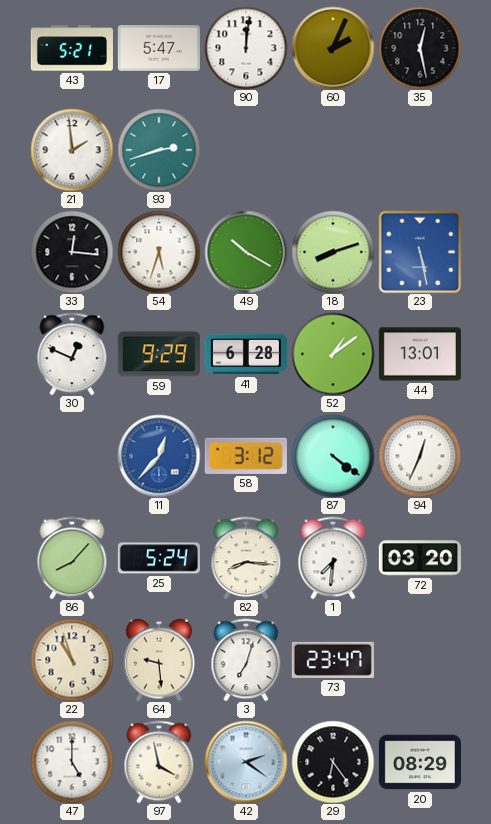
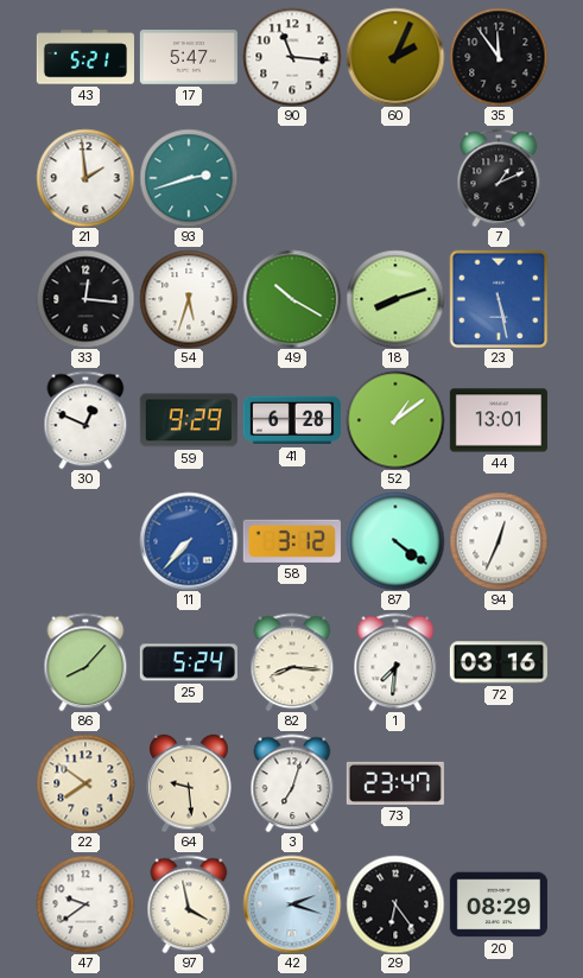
90: 12:01 -> 11:16
35: 12:28 -> 11:54
7: none -> 1:11
11: 12:37 -> 7:37
72: 03:20 -> 03:16
22: 10:57 -> 7:51
47: 5:00 -> 9:39
42: 2:21 -> 2:18
